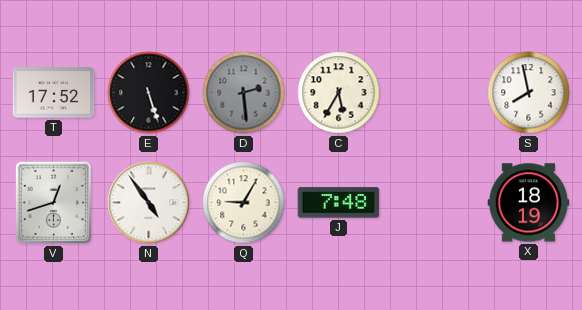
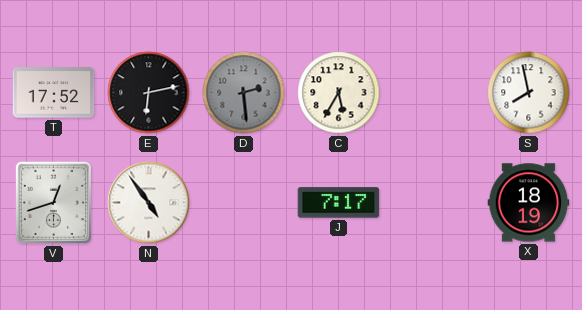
E: 5:27 -> 6:13
Q: 9:05 -> none
J: 7:48 -> 7:17
